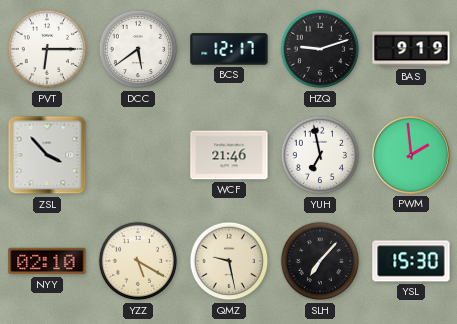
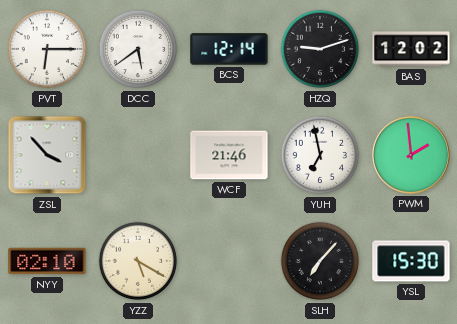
BCS: 12:17 -> 12:14
BAS: 9:19 -> 12:02
QMZ: 9:28 -> none
